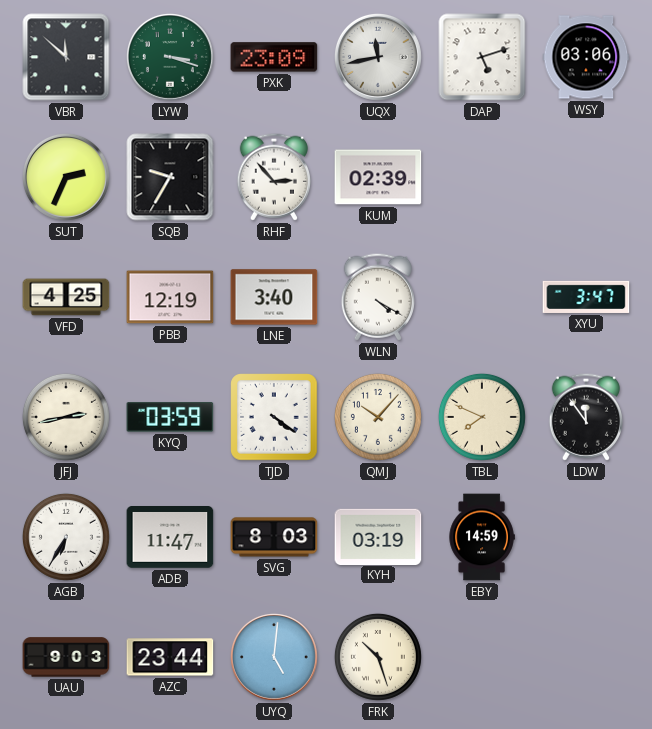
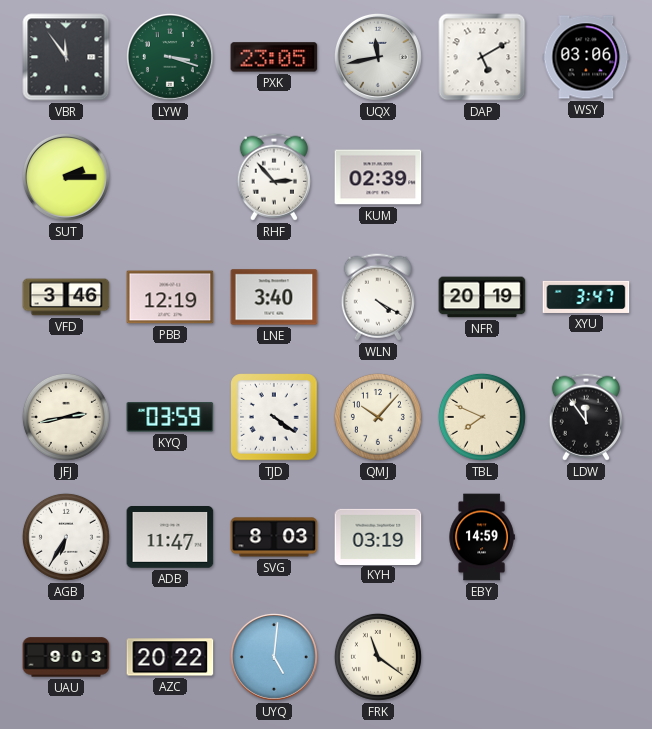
VBR: 11:52 -> 11:54
PXK: 23:09 -> 23:05
DAP: 5:12 -> 5:10
SUT: 2:34 -> 2:15
SQB: 9:35 -> none
VFD: 4:25 -> 3:46
NFR: none -> 20:19
AZC: 23:44 -> 20:22
FRK: 10:27 -> 11:21
